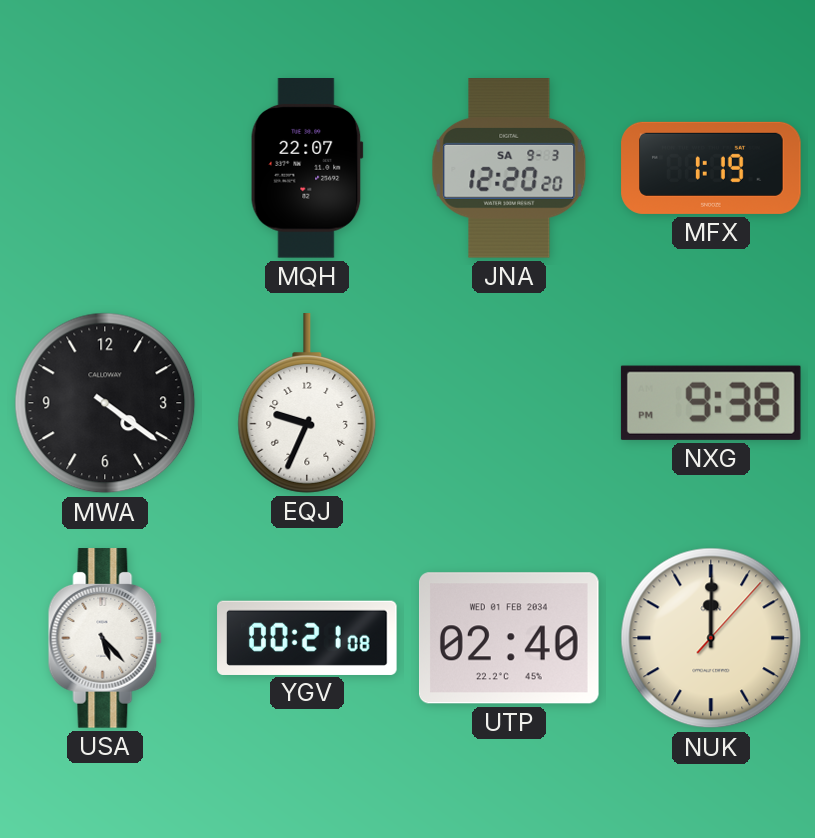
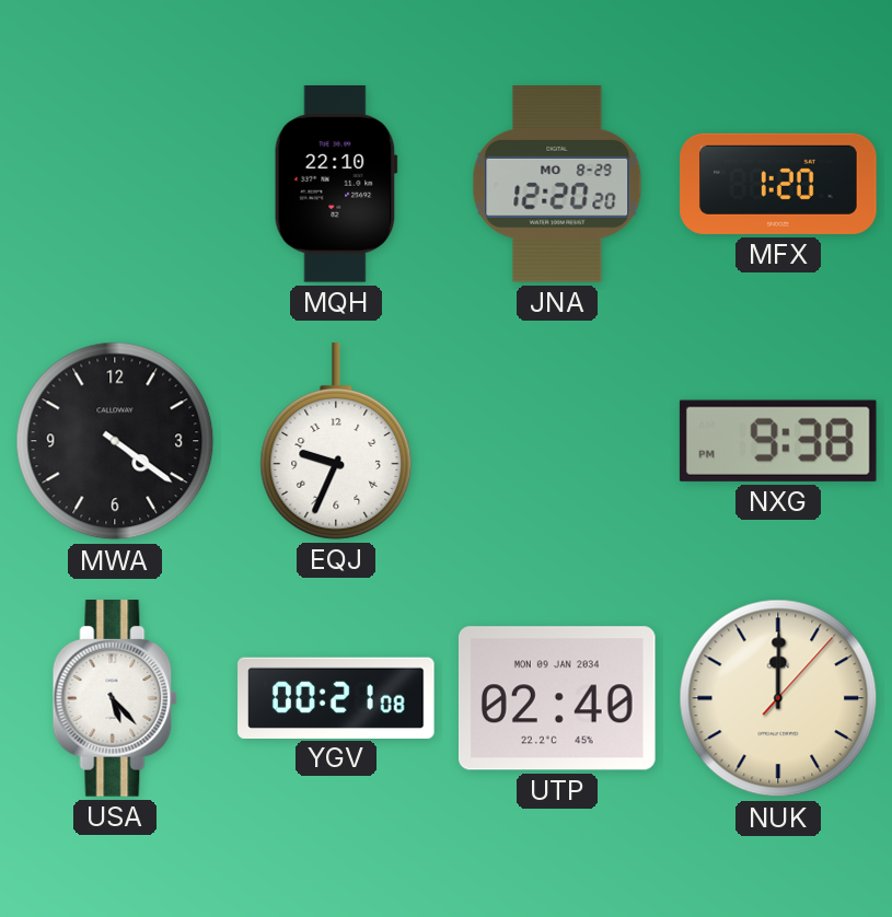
MQH: 22:07 -> 22:10
JNA date: SA 9-3 -> MO 8-29
MFX: 1:19 -> 1:20
UTP date: WED 01 FEB 2034 -> MON 09 JAN 2034
